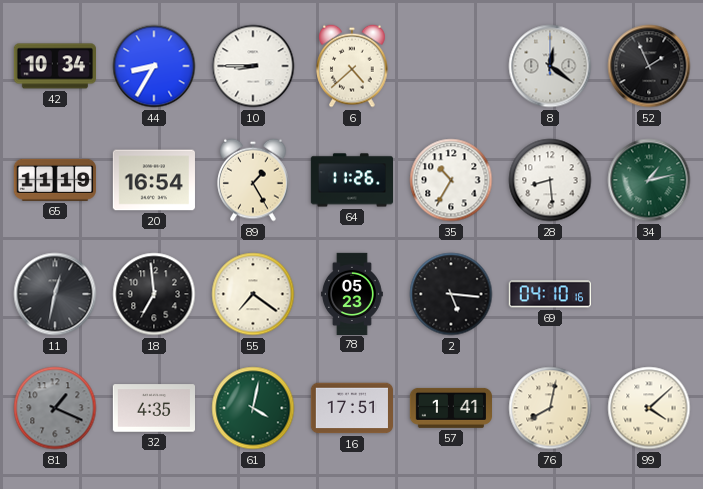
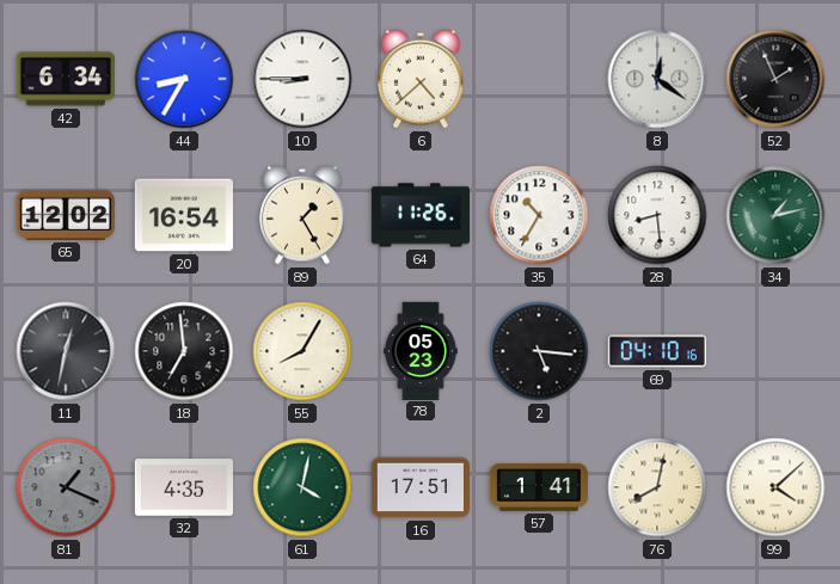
42: 10:34 -> 6:34
65: 11:19 -> 12:02
55: 7:21 -> 8:05
